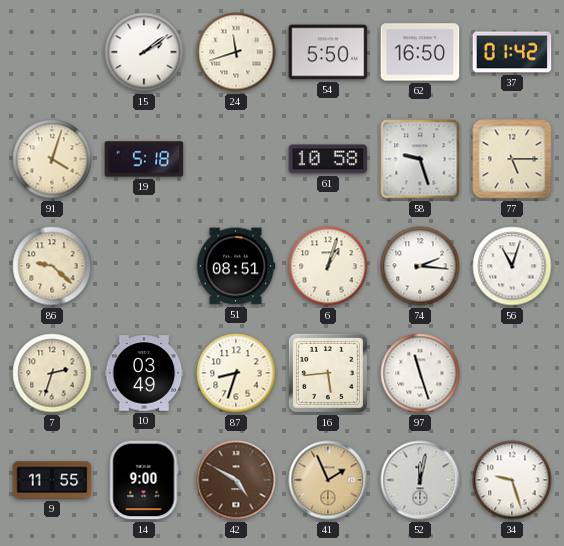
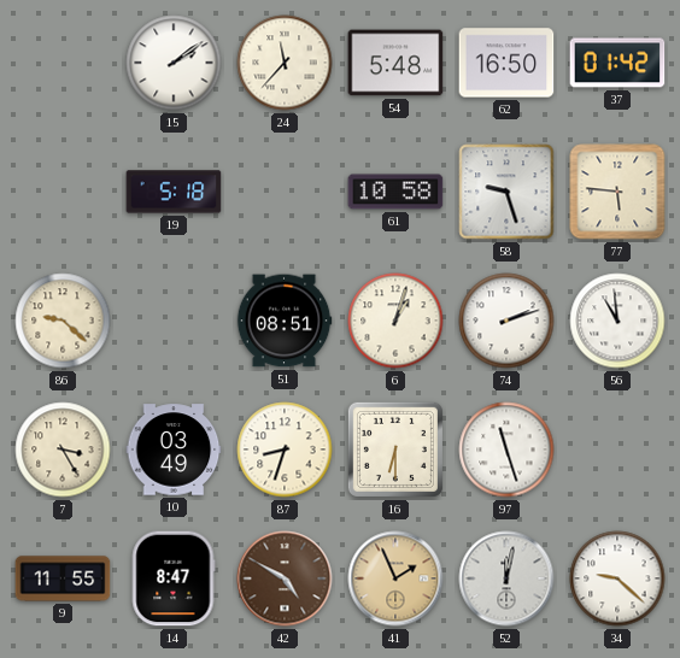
24: 11:42 -> 11:37
54: 5:50 -> 5:48
91: 4:03 -> none
77: 5:15 -> 5:46
74: 2:16 -> 2:12
56: 11:03 -> 10:59
7: 2:33 -> 3:25
16: 5:44 -> 6:30
14: 9:00 -> 8:47
34: 9:27 -> 9:22
